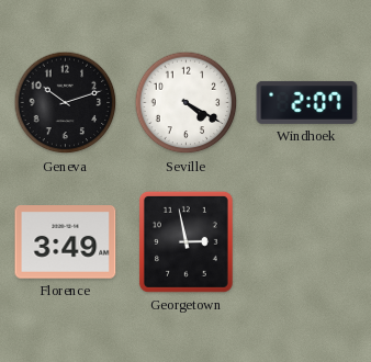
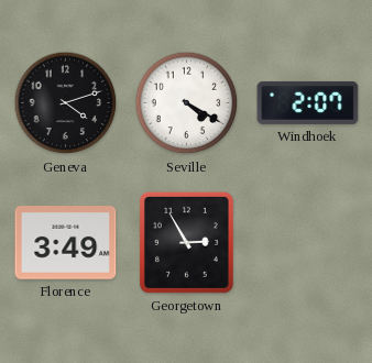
Geneva: 10:12 -> 4:12
Georgetown: 2:58 -> 2:55
